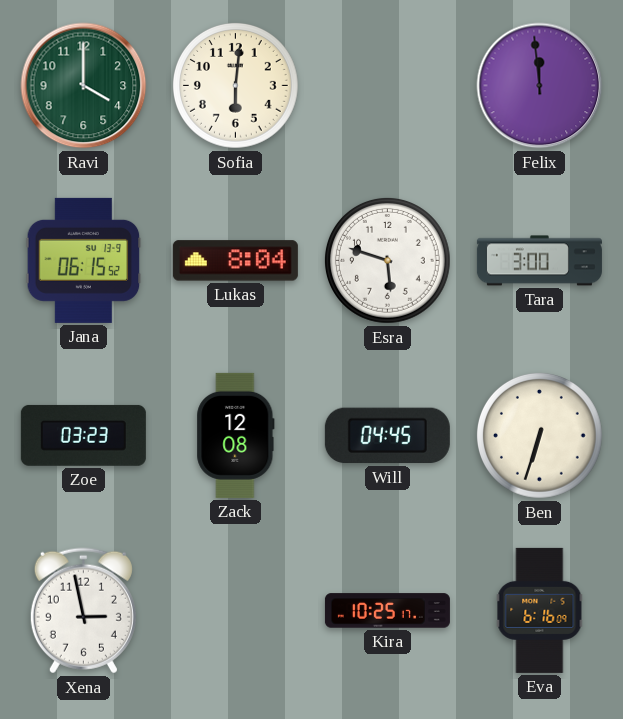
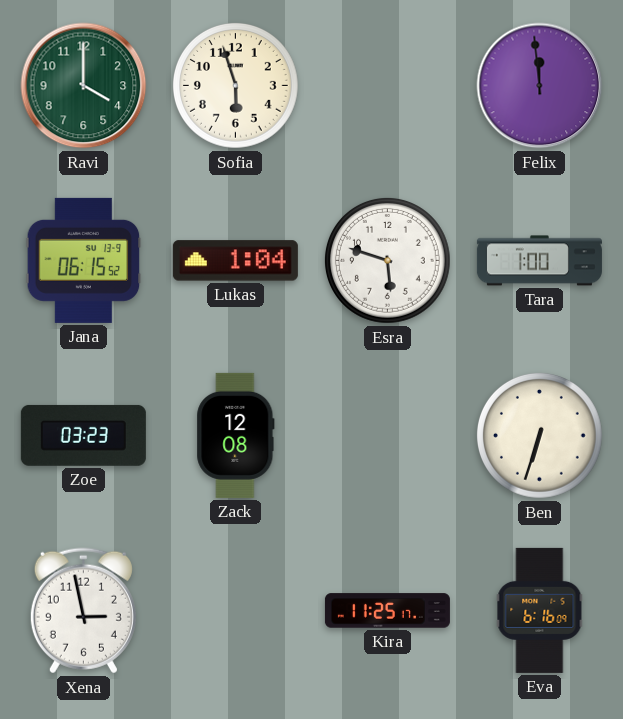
Sofia: 6:01 -> 5:57
Lukas: 8:04 -> 1:04
Tara: 3:00 -> 1:00
Will: 04:45 -> none
Kira: 10:25 -> 11:25
